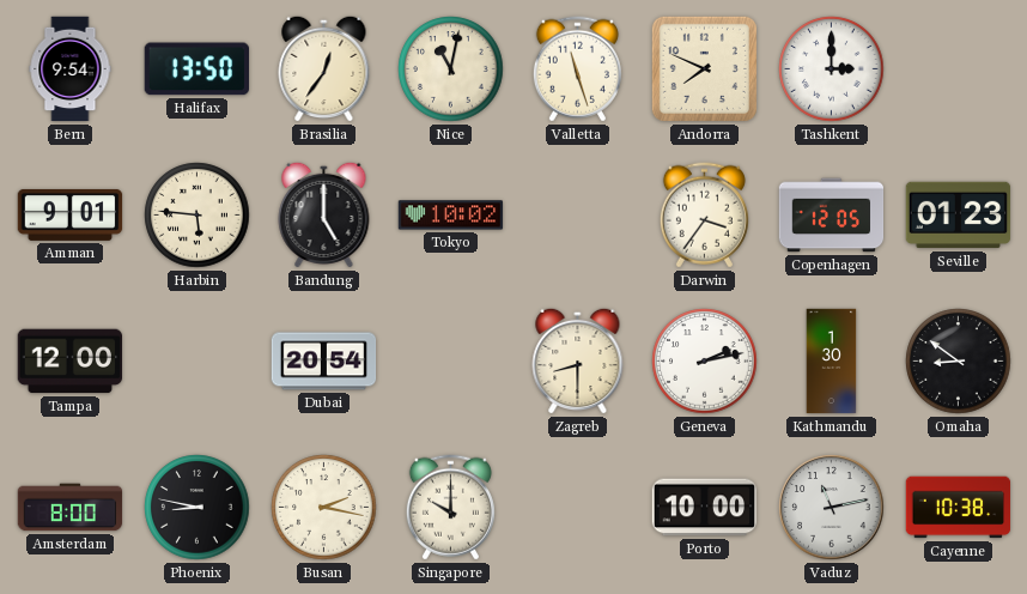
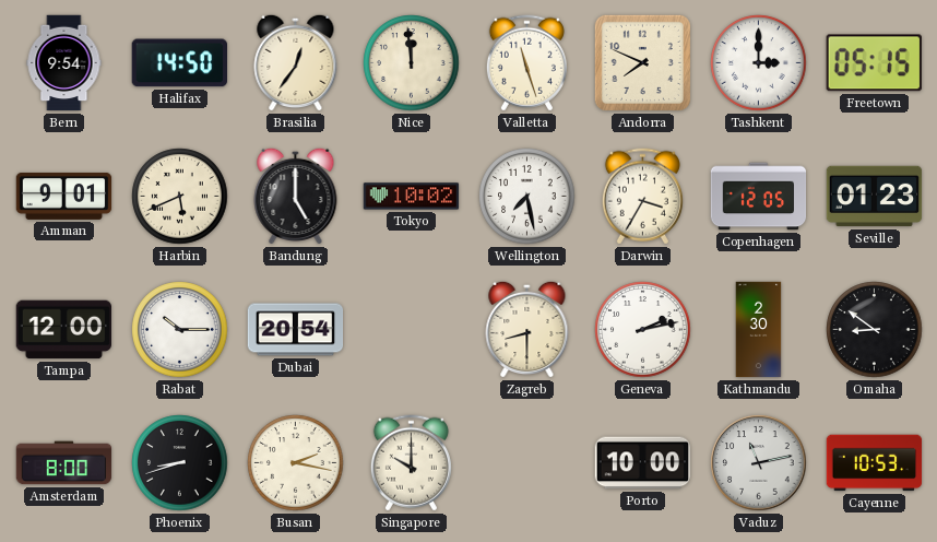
Halifax: 13:50 -> 14:50
Nice: 11:02 -> 11:59
Freetown: none -> 05:15
Harbin: 5:46 -> 5:41
Wellington: none -> 7:28
Darwin: 3:36 -> 3:35
Rabat: none -> 10:15
Kathmandu: 1:30 -> 2:30
Phoenix: 8:47 -> 8:42
Cayenne: 10:38 -> 10:53
